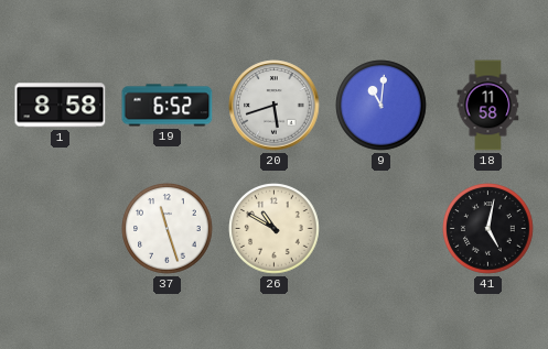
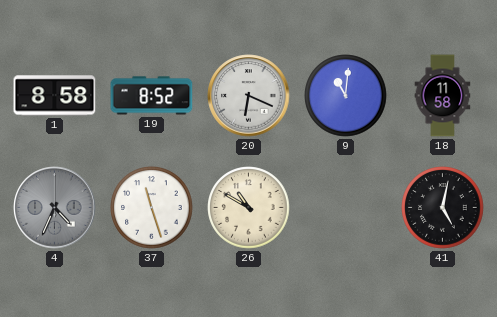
19: 6:52 -> 8:52
20: 5:42 -> 6:19
4: none -> 4:34
